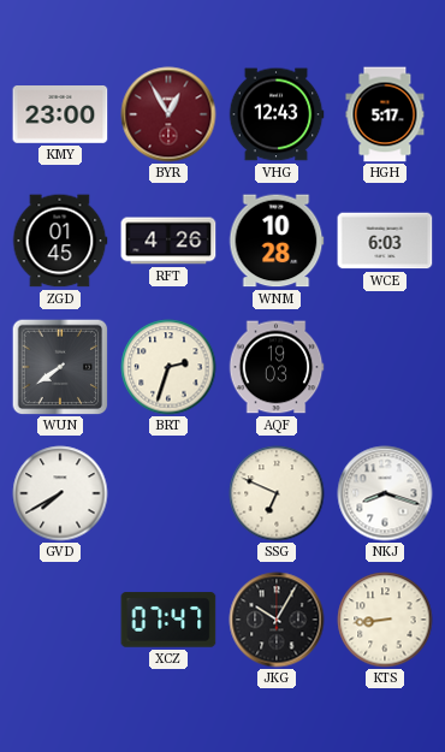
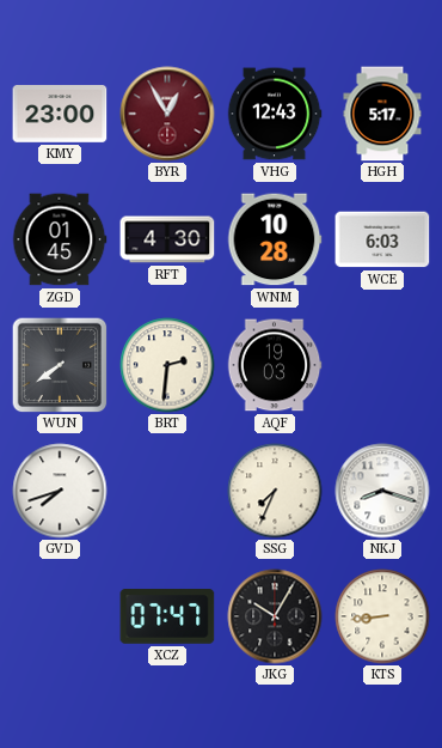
RFT: 4:26 -> 4:30
BRT: 2:33 -> 2:31
GVD: 7:40 -> 7:42
SSG: 6:49 -> 7:34
